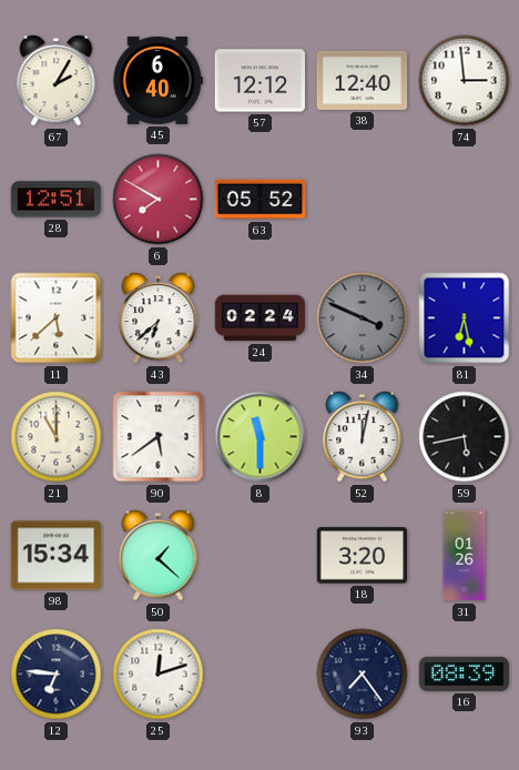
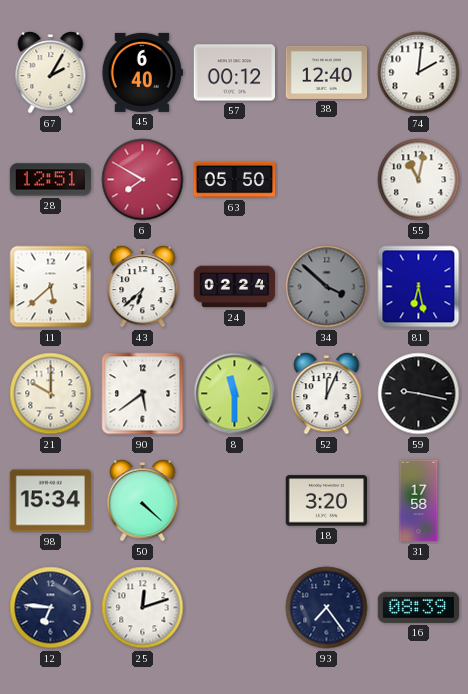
57: 12:12 -> 00:12
74: 2:59 -> 2:01
63: 05:52 -> 05:50
55: none -> 11:02
34: 3:49 -> 3:52
21: 11:00 -> 10:00
52: 12:02 -> 12:04
59: 5:43 -> 9:17
50: 1:22 -> 4:22
31: 01:26 -> 17:58
